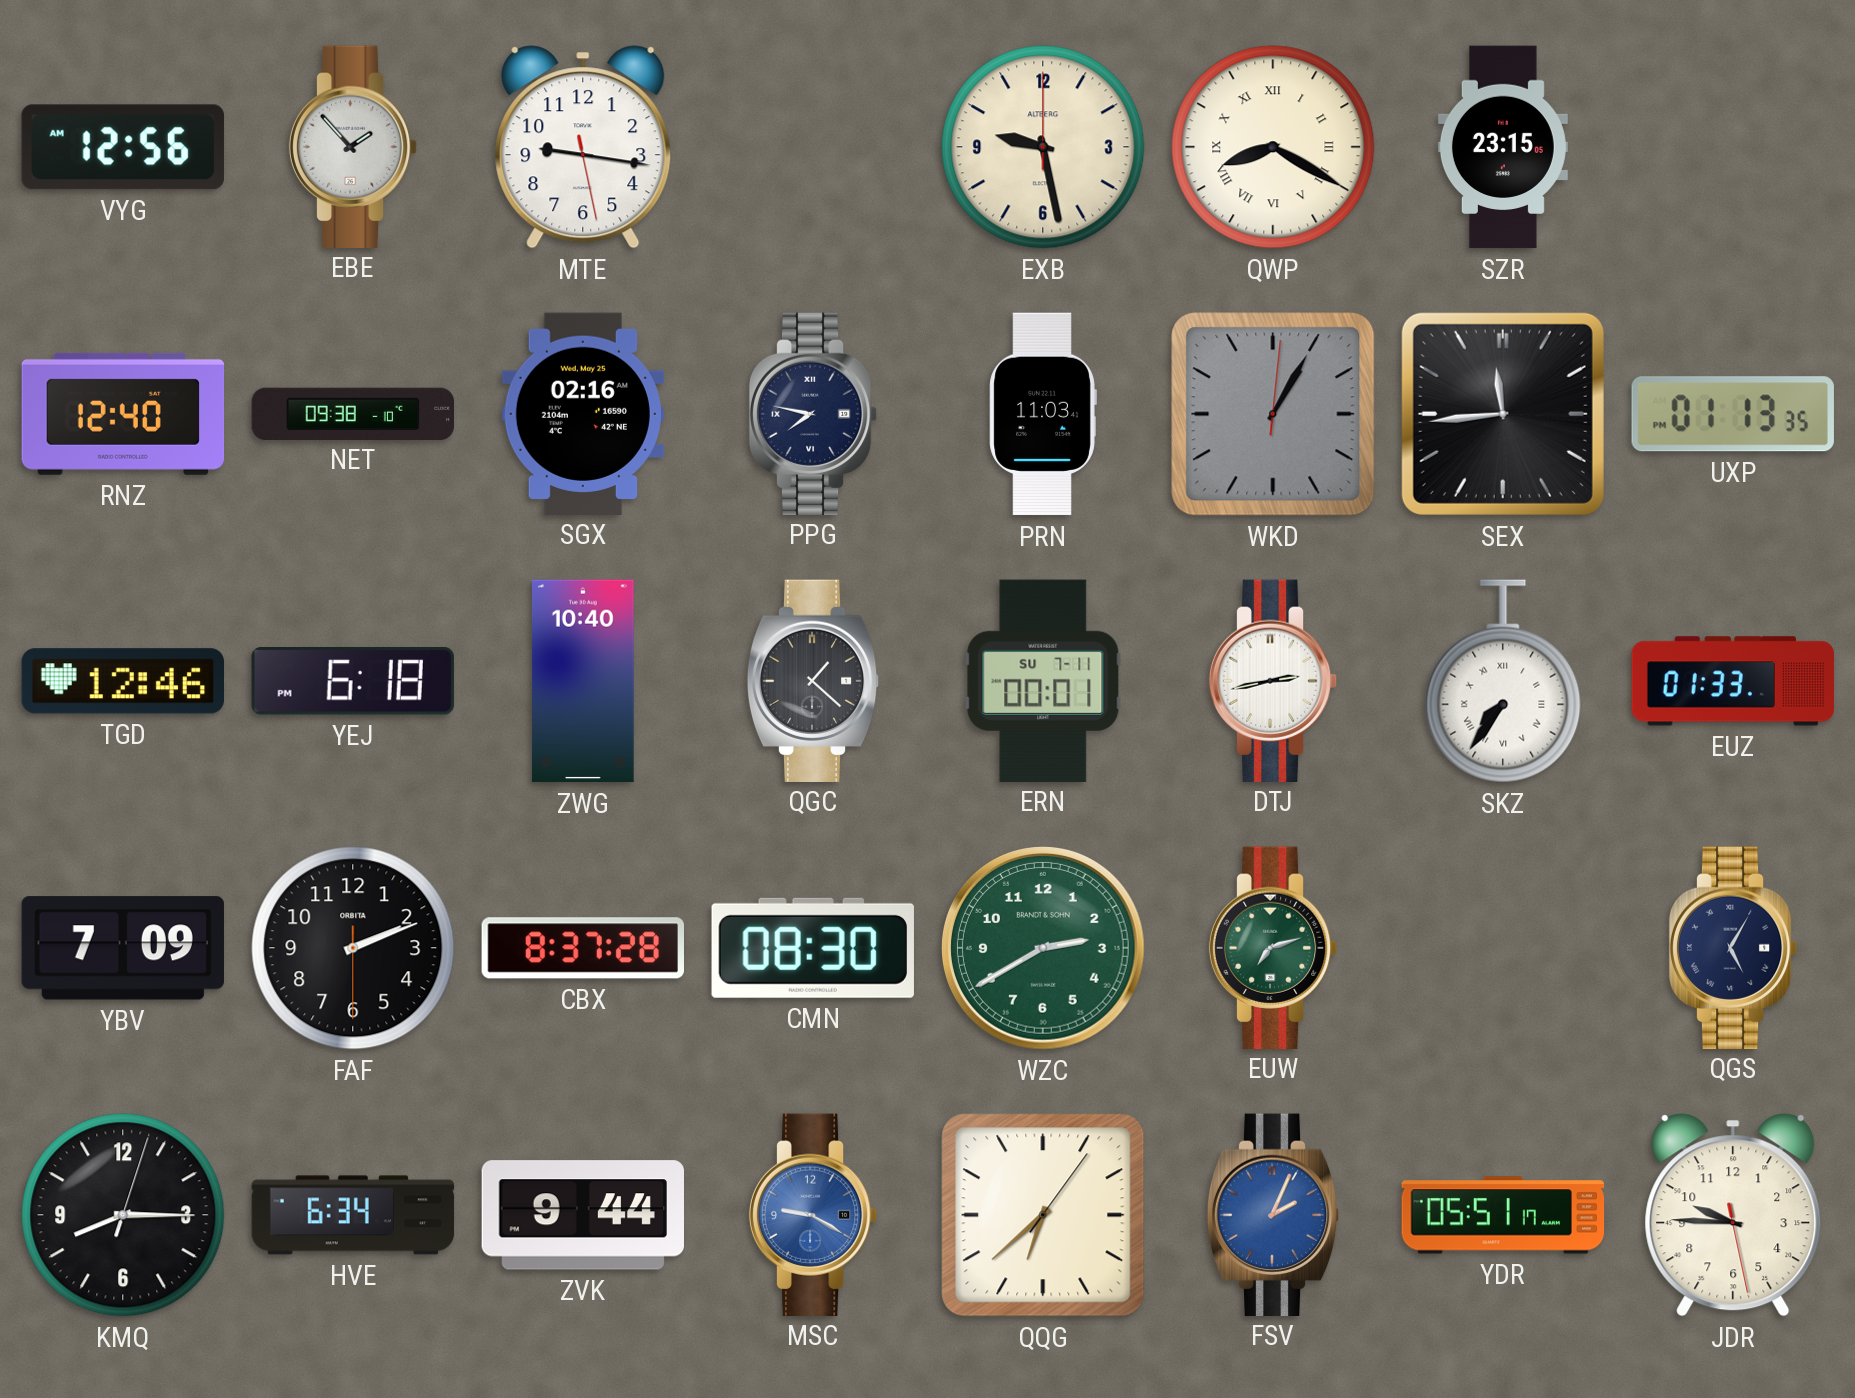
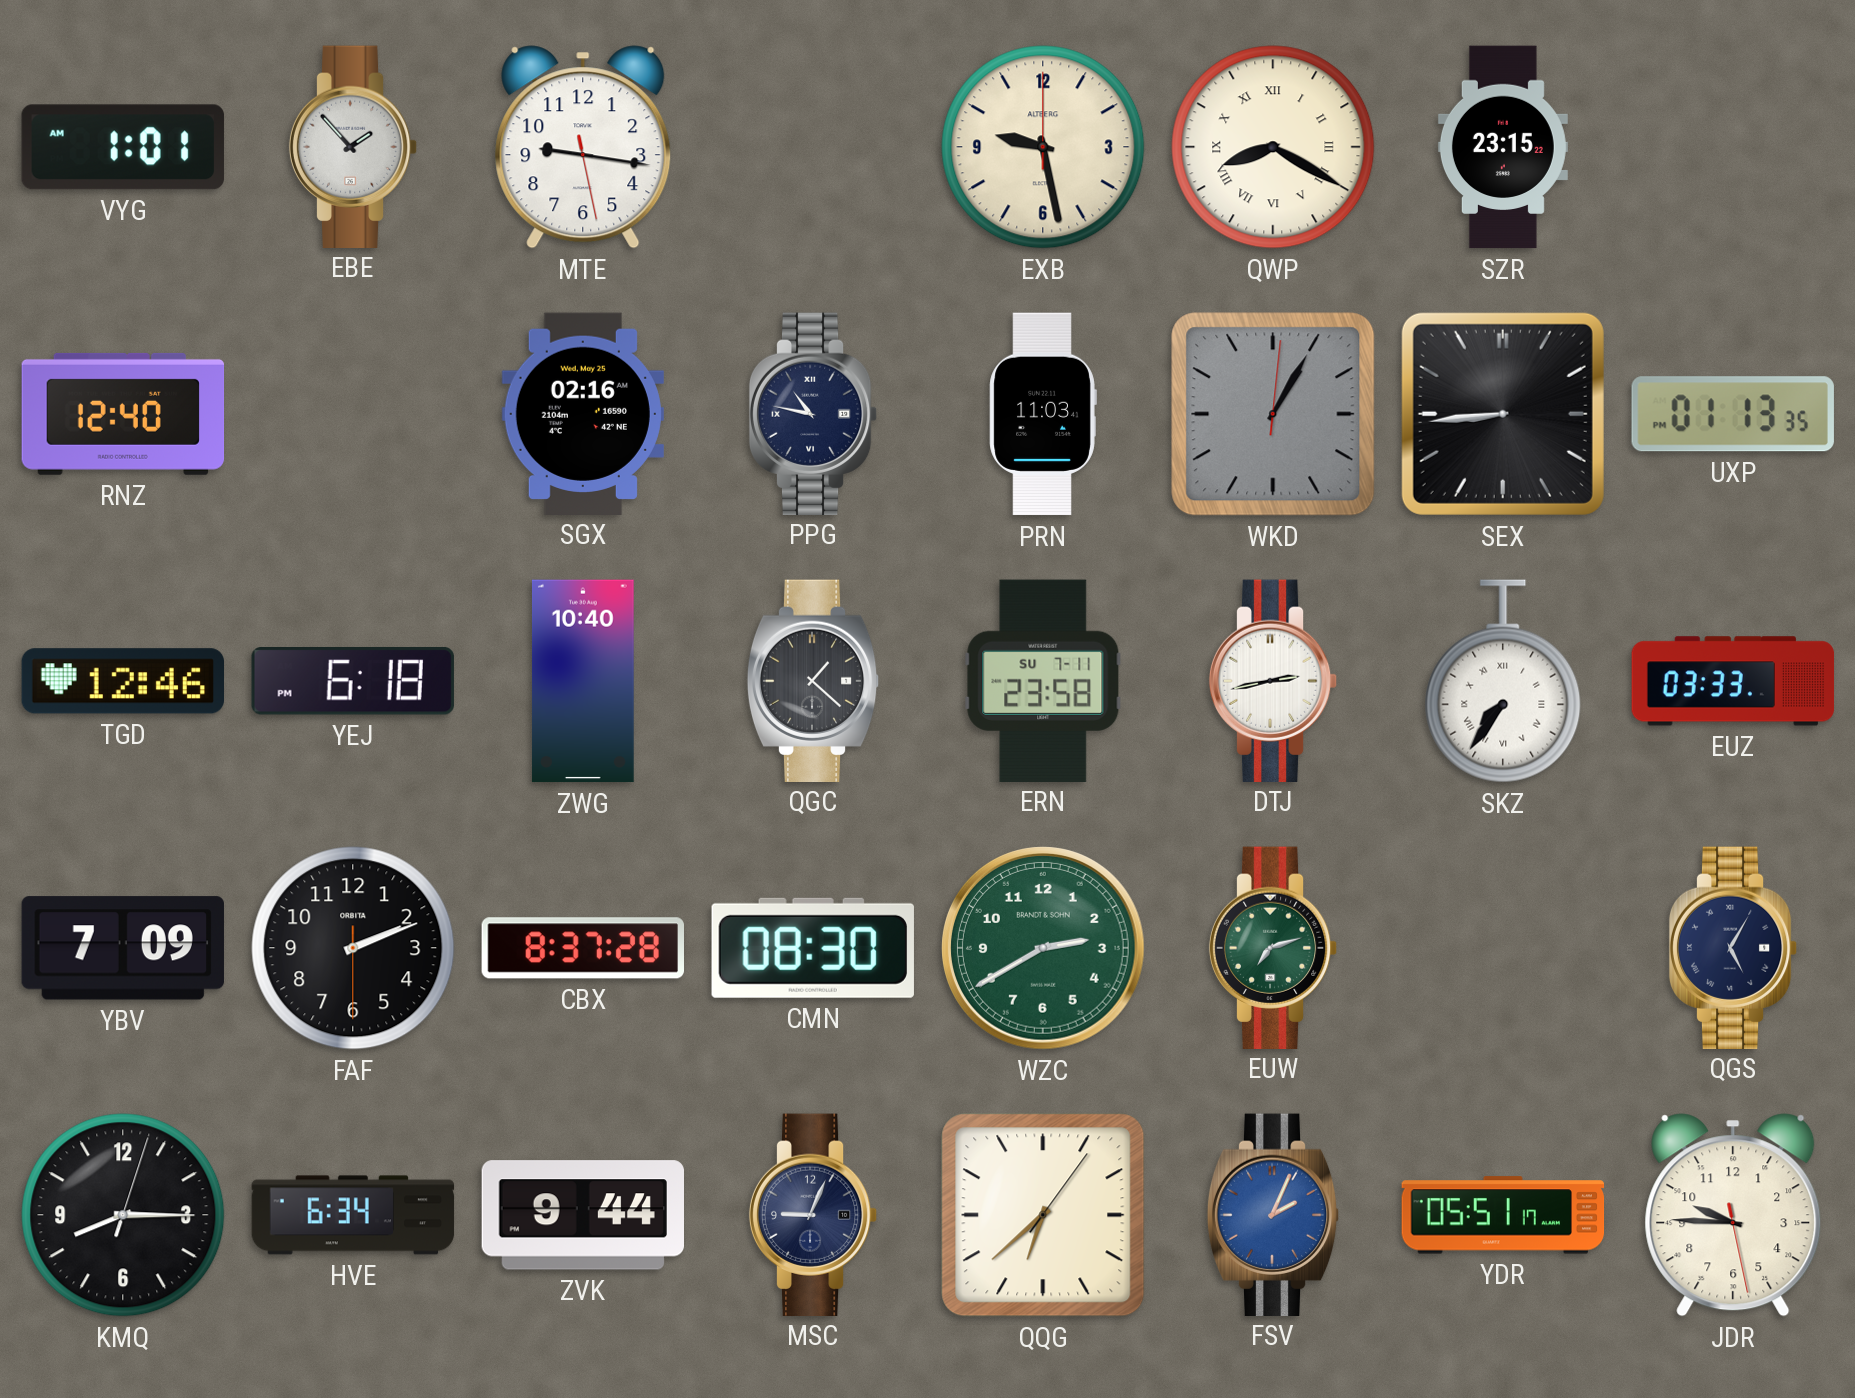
VYG: 12:56 -> 1:01
SZR: 23:15:05 -> 23:15:22
NET: 09:38 -> none
PPG: 7:47 -> 10:47
SEX: 11:44 -> 8:44
ERN: 00:01 -> 23:58
EUZ: 01:33 -> 03:33
MSC: 9:20 -> 9:04
MSC dial: blue -> navy
